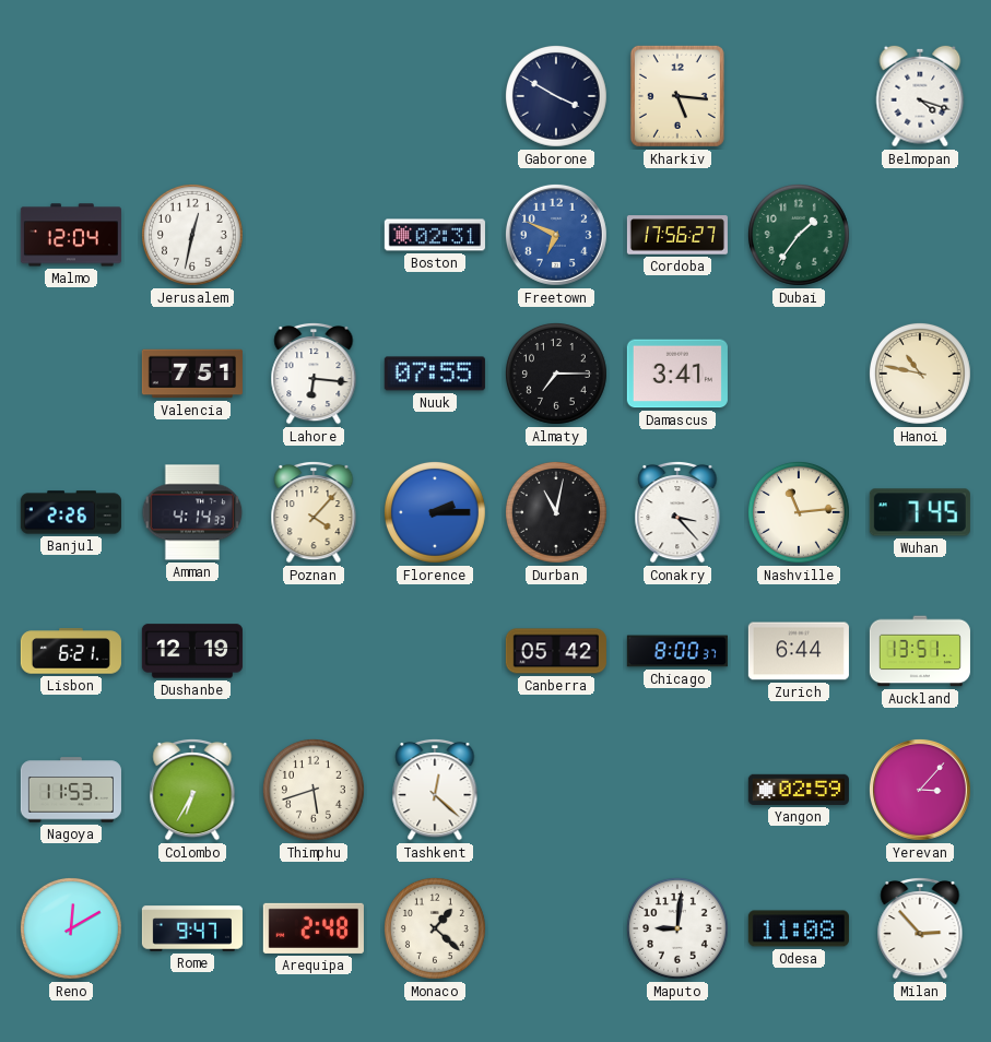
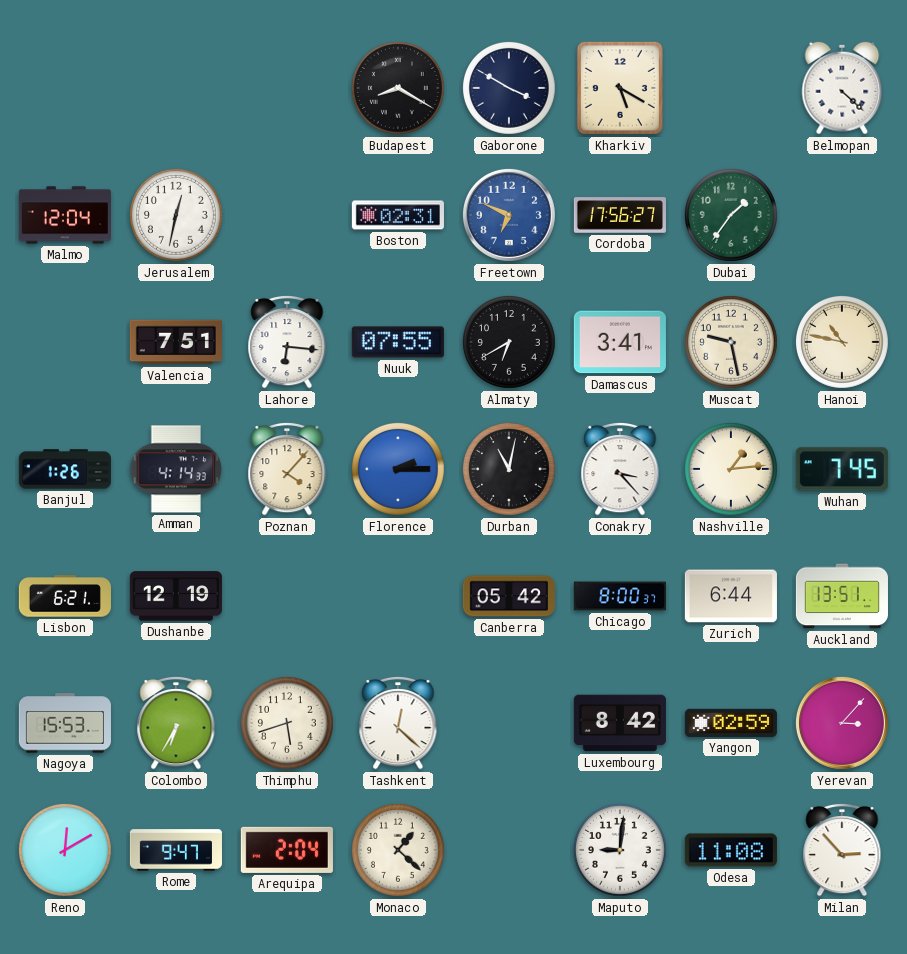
Budapest: none -> 8:20
Kharkiv: 5:16 -> 5:20
Belmopan: 4:18 -> 4:22
Almaty: 7:15 -> 6:40
Muscat: none -> 9:28
Banjul: 2:26 -> 1:26
Nashville: 11:14 -> 1:14
Nagoya: 11:53 -> 15:53
Luxembourg: none -> 8:42
Arequipa: 2:48 -> 2:04
